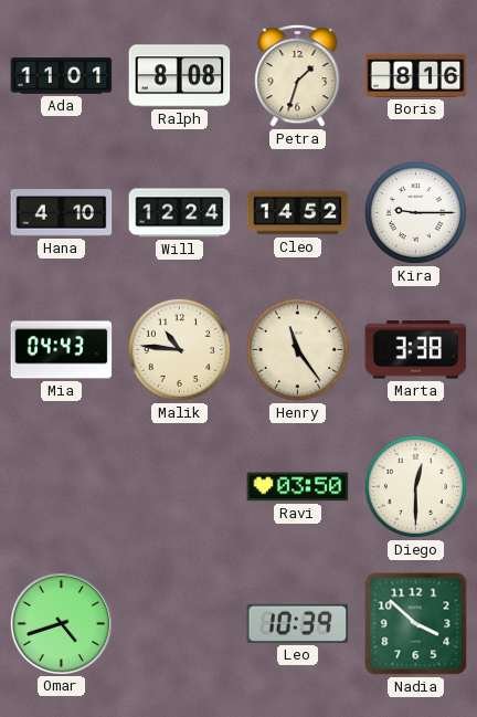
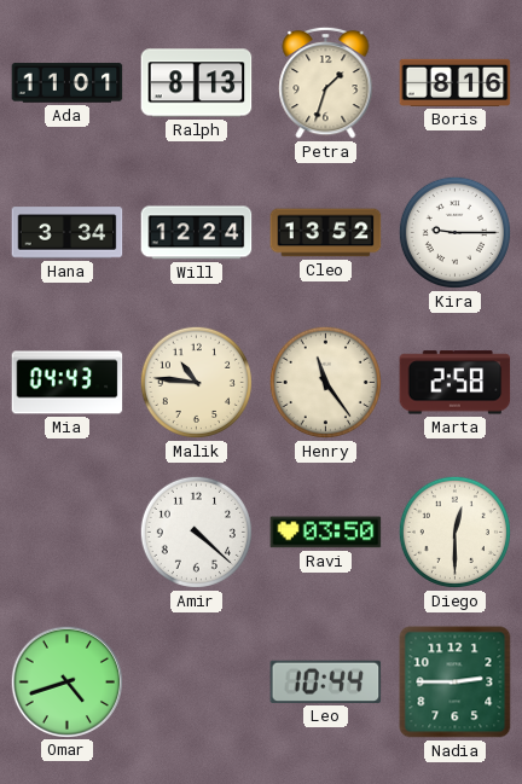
Ralph: 8:08 -> 8:13
Hana: 4:10 -> 3:34
Cleo: 14:52 -> 13:52
Marta: 3:38 -> 2:58
Amir: none -> 4:22
Leo: 10:39 -> 10:44
Nadia: 3:52 -> 2:45
